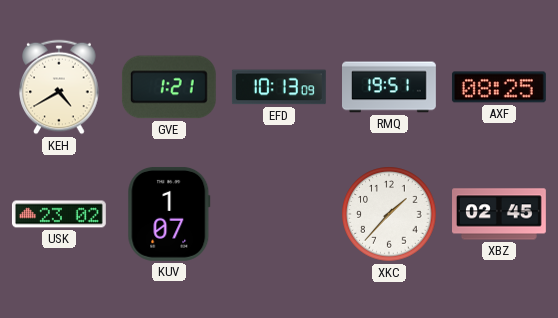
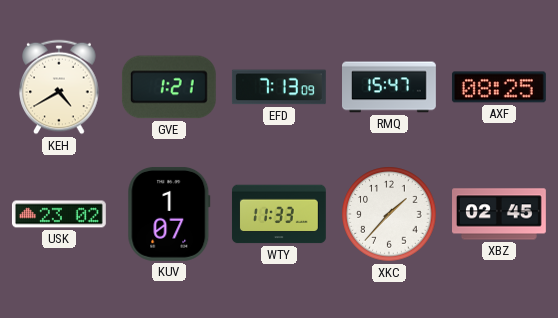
EFD: 10:13 -> 7:13
RMQ: 19:51 -> 15:47
WTY: none -> 11:33
